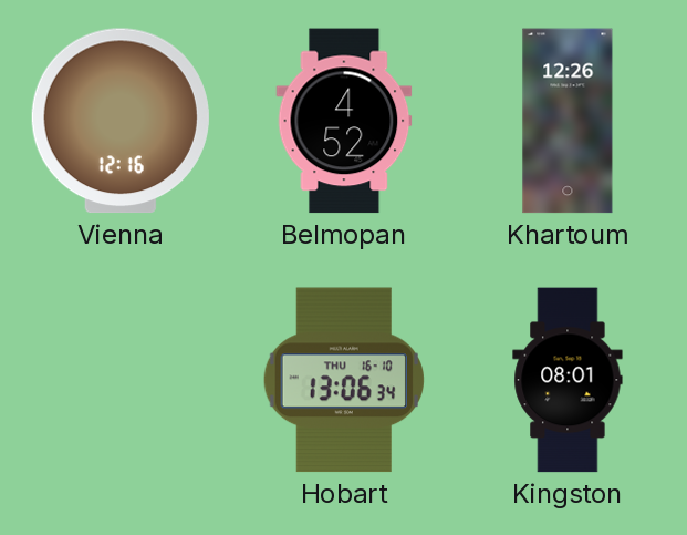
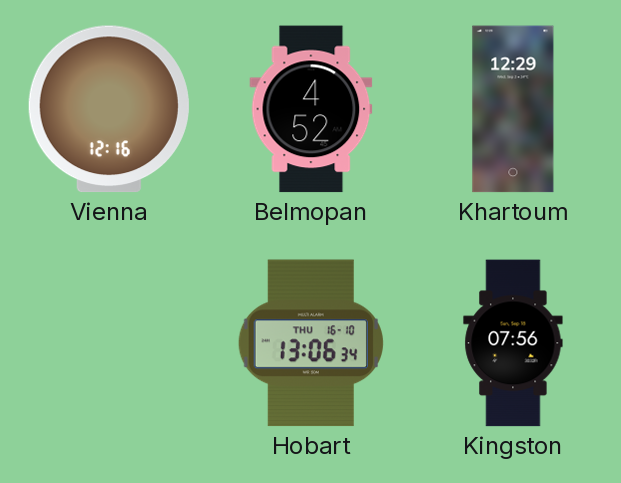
Khartoum: 12:26 -> 12:29
Kingston: 08:01 -> 07:56
